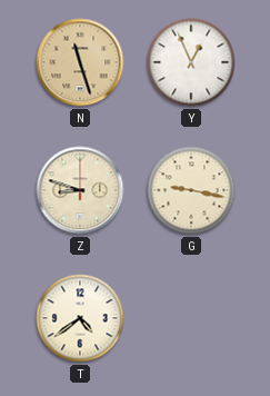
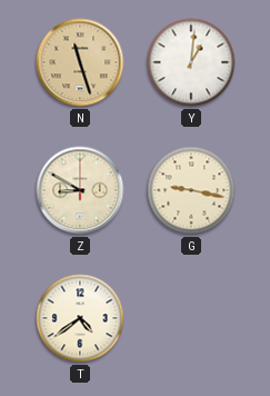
Y: 12:56 -> 1:01
Z: 8:48 -> 8:50
